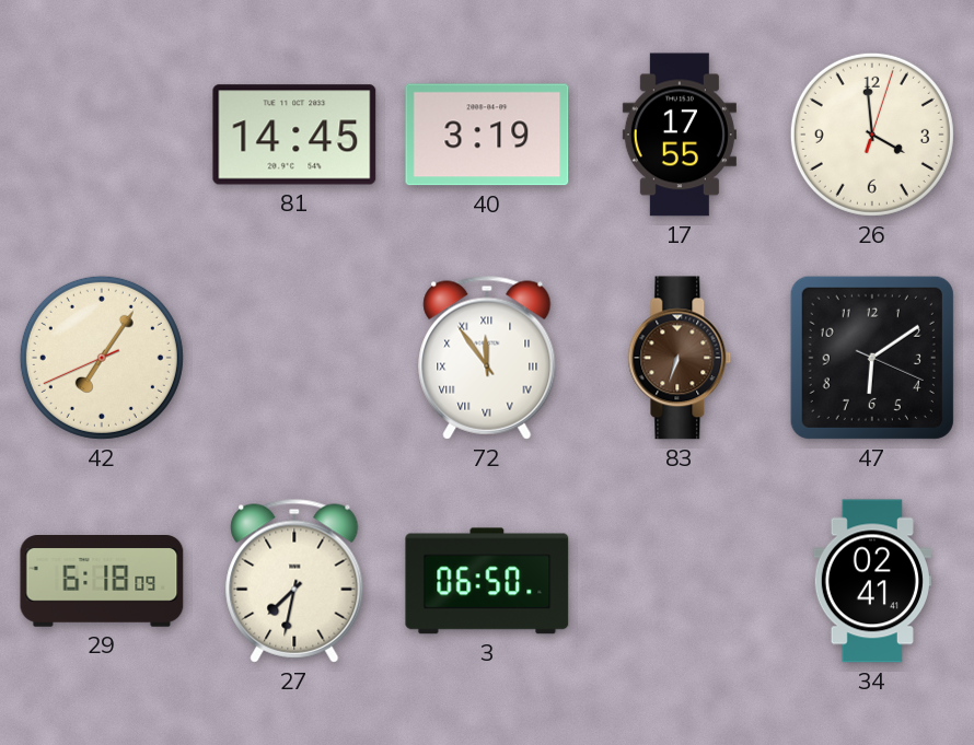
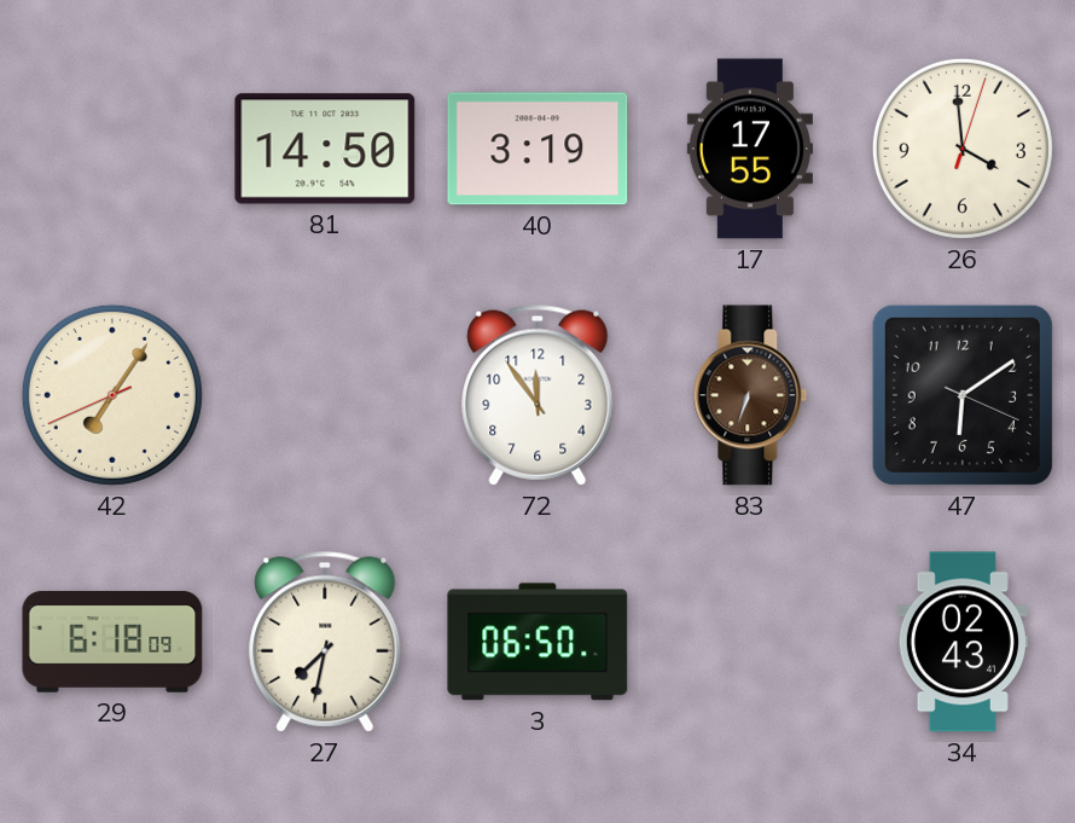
81: 14:45 -> 14:50
72 numerals: Roman -> Arabic
34: 02:41 -> 02:43
